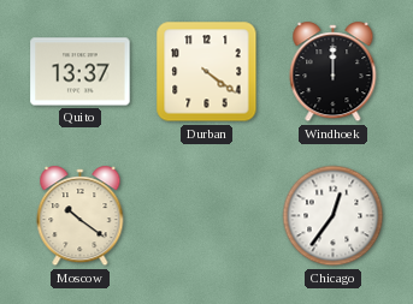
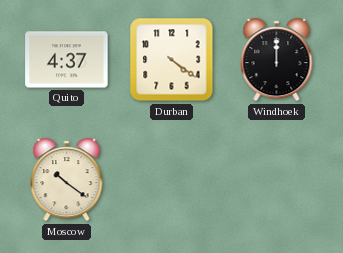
Quito: 13:37 -> 4:37
Chicago: 12:36 -> none
